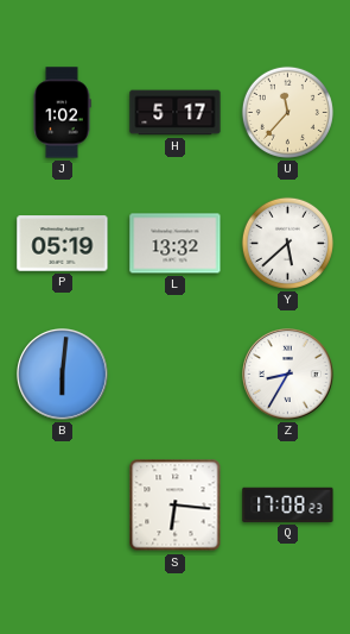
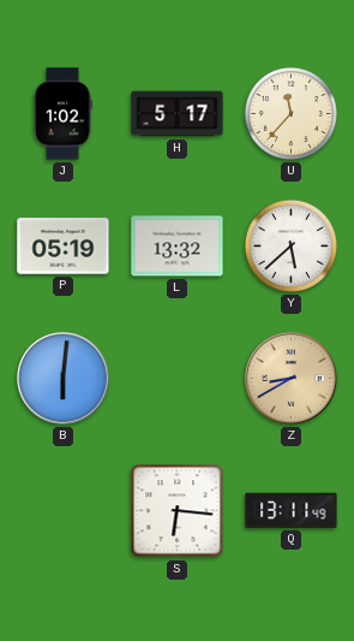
Z: 8:35 -> 8:40
Z dial: white -> champagne
Q: 17:08 -> 13:11
